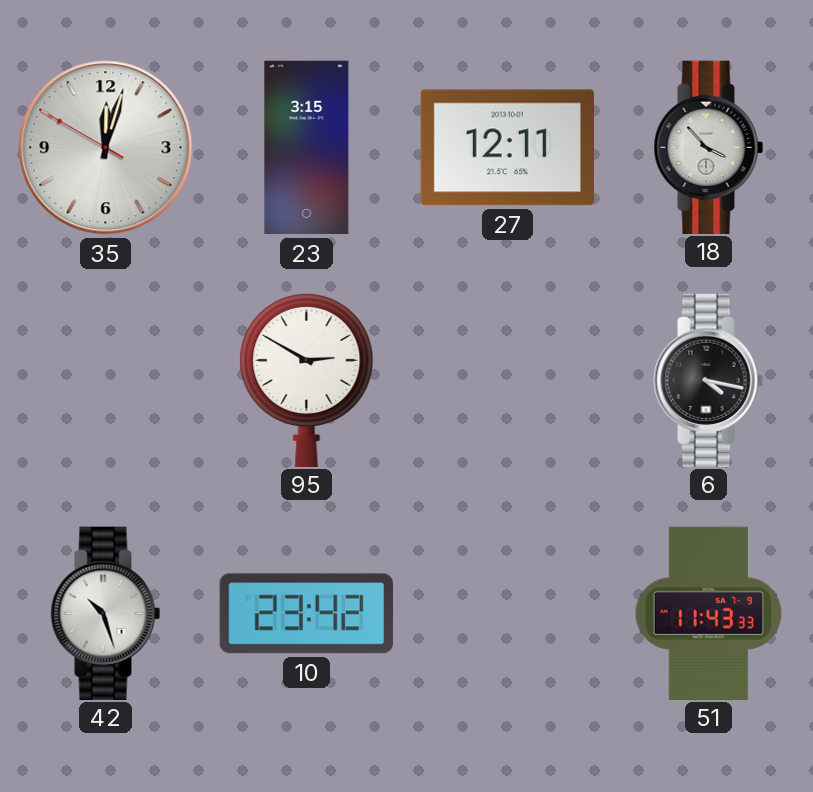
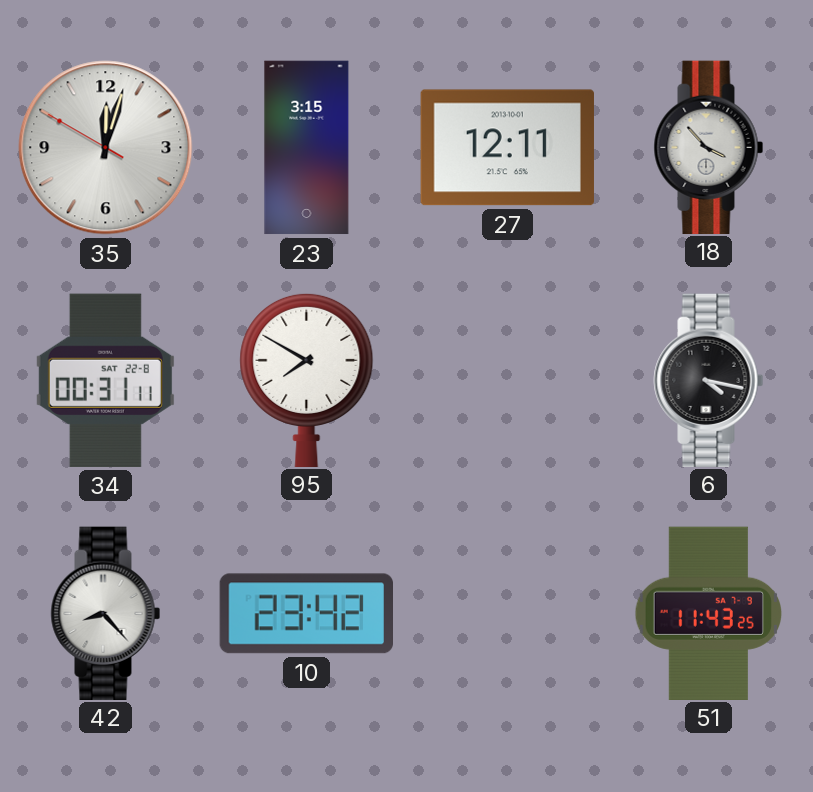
34: none -> 00:31
95: 2:50 -> 7:50
42: 10:27 -> 8:23
51: 11:43:33 -> 11:43:25
